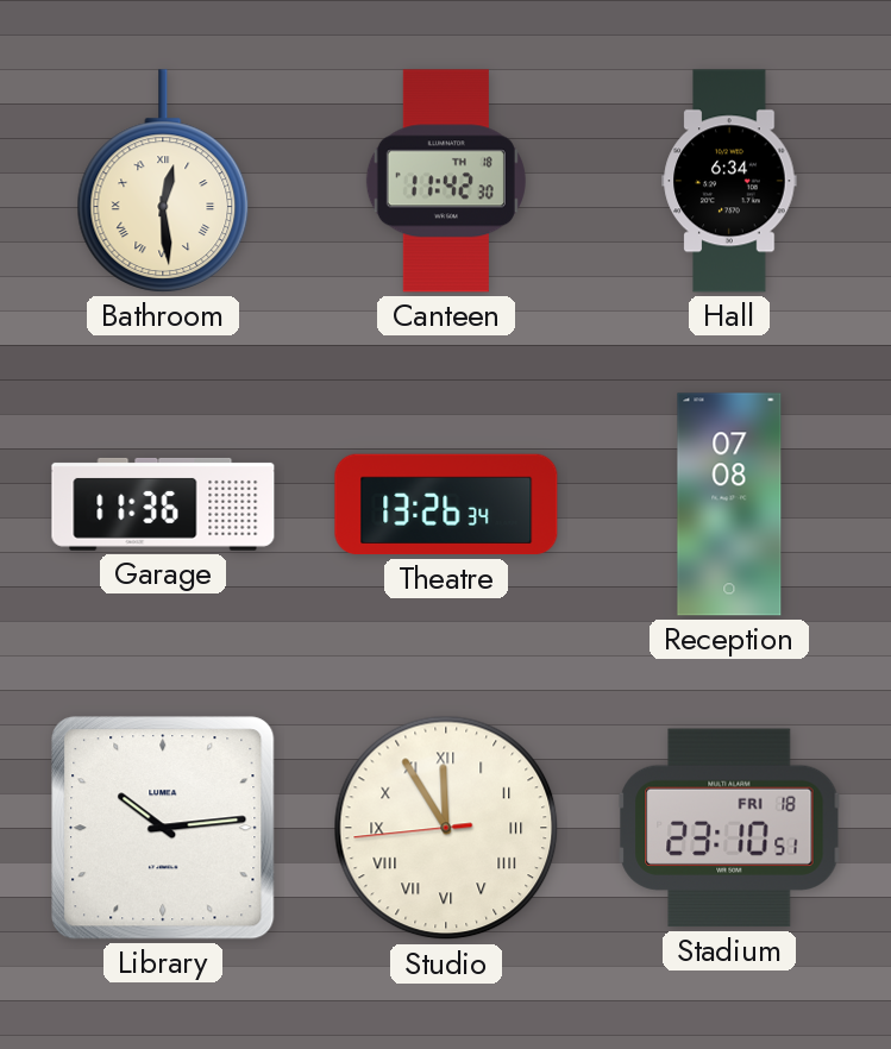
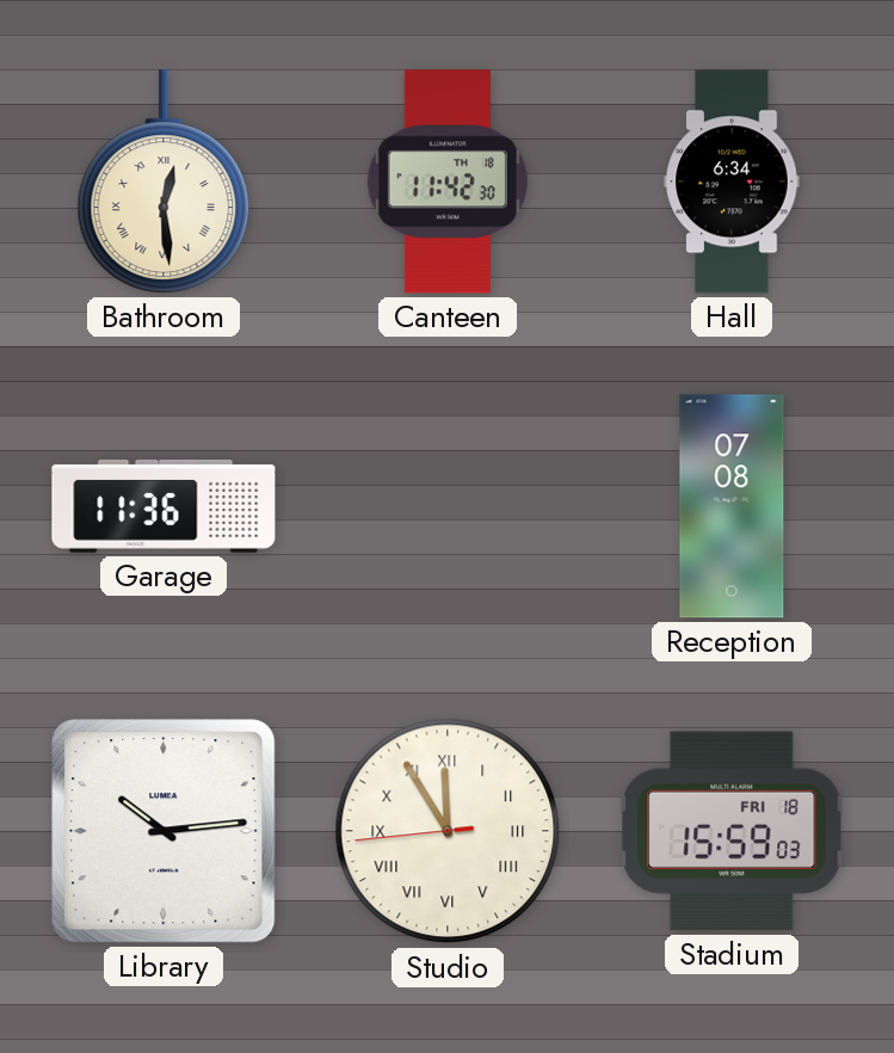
Theatre: 13:26 -> none
Stadium: 23:10 -> 15:59
